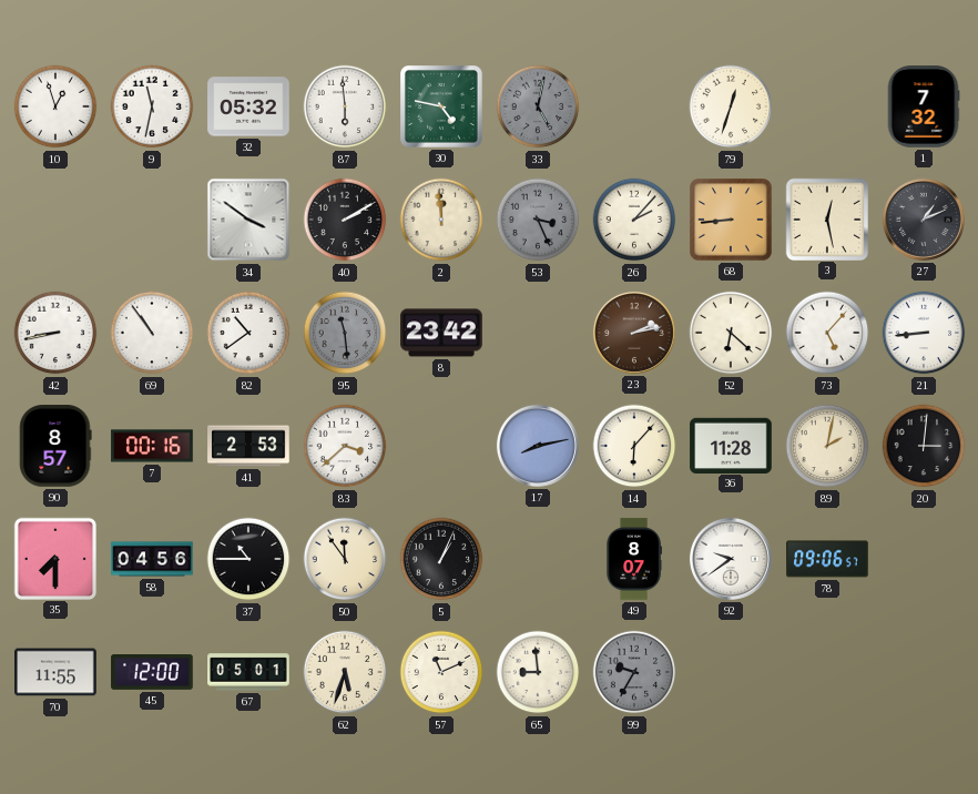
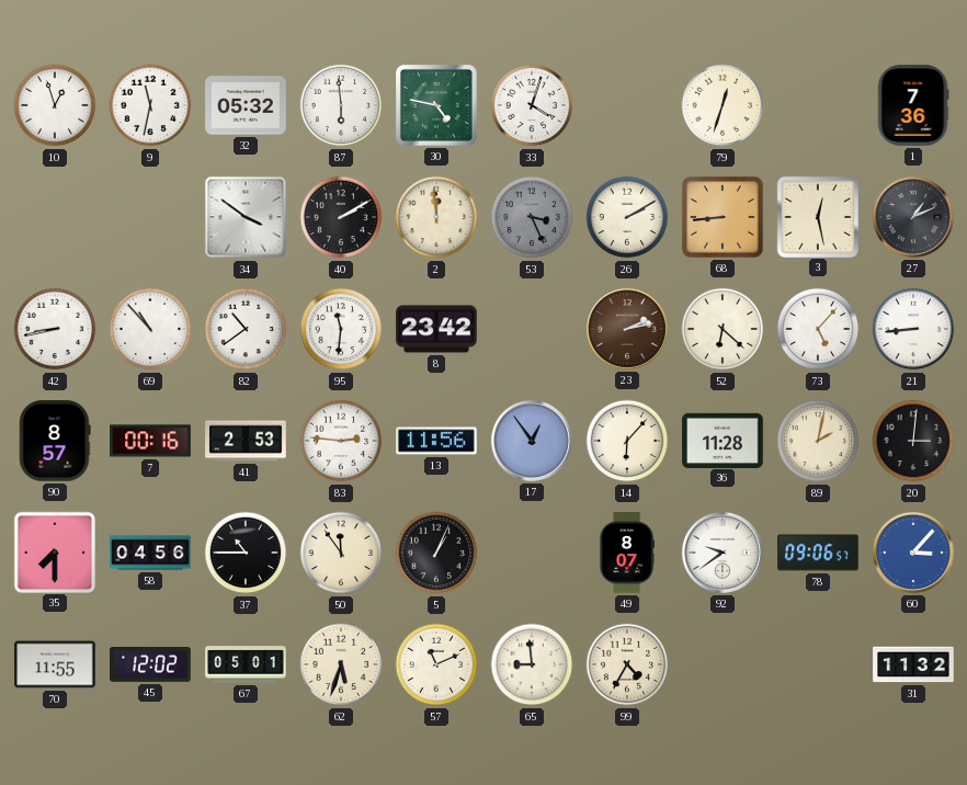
33: 5:02 -> 4:03
33 dial: grey -> white
1: 7:32 -> 7:36
26: 2:07 -> 2:10
69: 10:54 -> 10:53
95: 11:29 -> 11:31
95 dial: grey -> white
83: 3:38 -> 2:46
13: none -> 11:56
17: 8:13 -> 12:54
60: none -> 3:07
45: 12:00 -> 12:02
99: 9:35 -> 4:35
99 dial: grey -> cream
31: none -> 11:32
